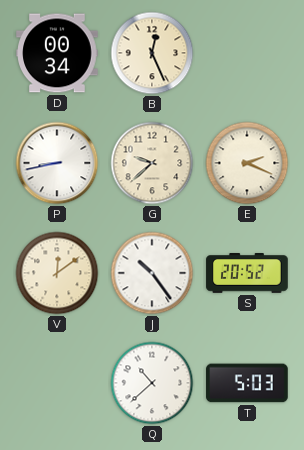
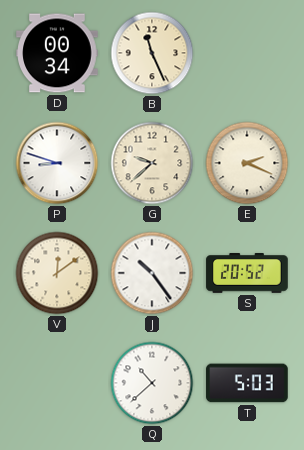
B: 12:26 -> 11:26
P: 8:43 -> 8:48
